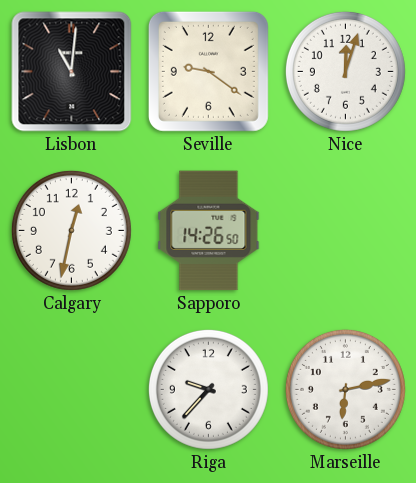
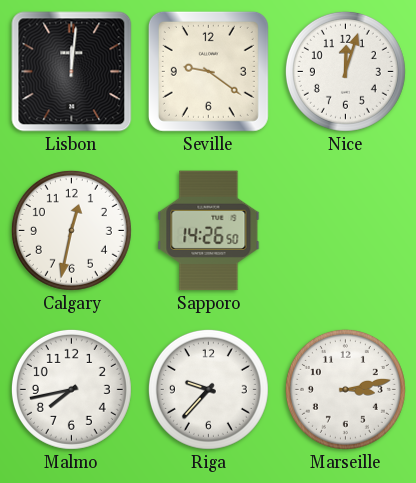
Lisbon: 11:01 -> 12:01
Malmo: none -> 7:43
Marseille: 6:13 -> 3:13
